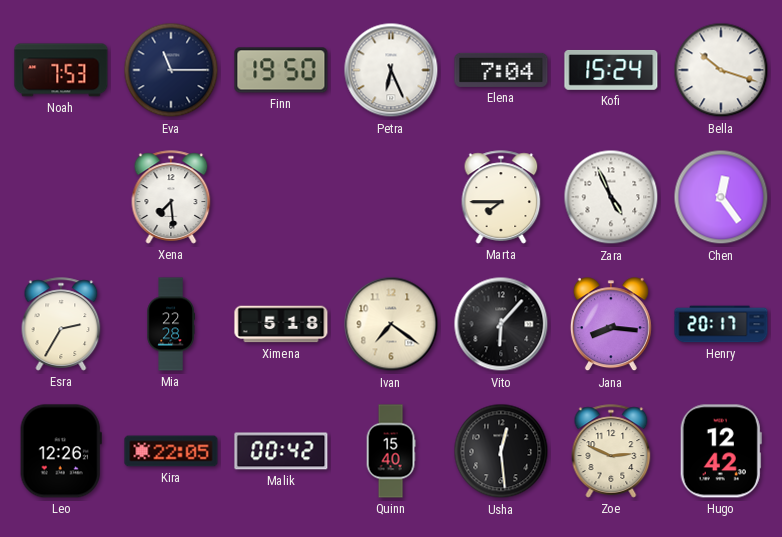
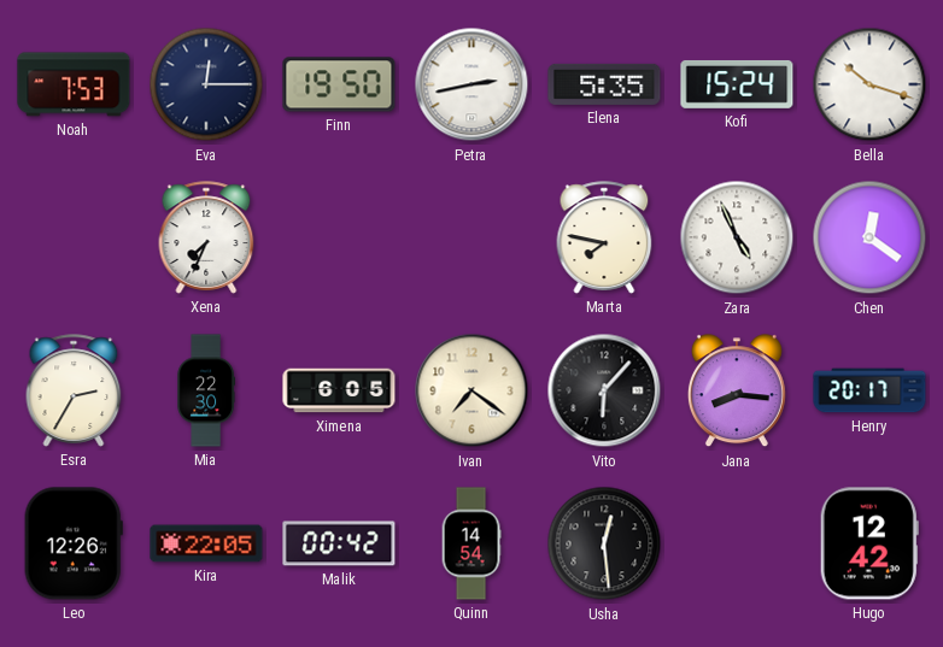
Eva: 11:15 -> 12:15
Petra: 6:26 -> 2:43
Elena: 7:04 -> 5:35
Xena: 7:29 -> 7:34
Marta: 7:45 -> 7:47
Chen: 12:24 -> 12:21
Mia: 22:28 -> 22:30
Ximena: 5:18 -> 6:05
Quinn: 15:40 -> 14:54
Zoe: 2:49 -> none
